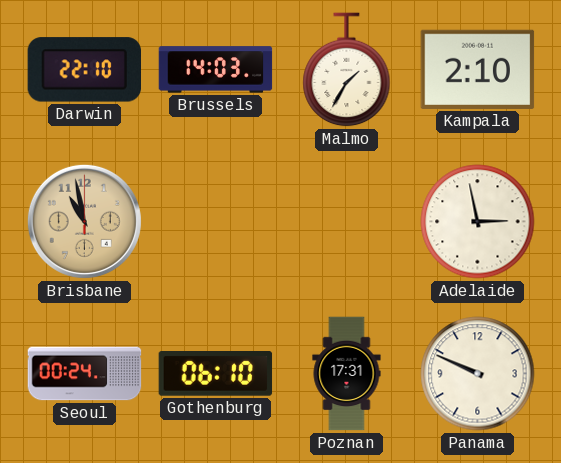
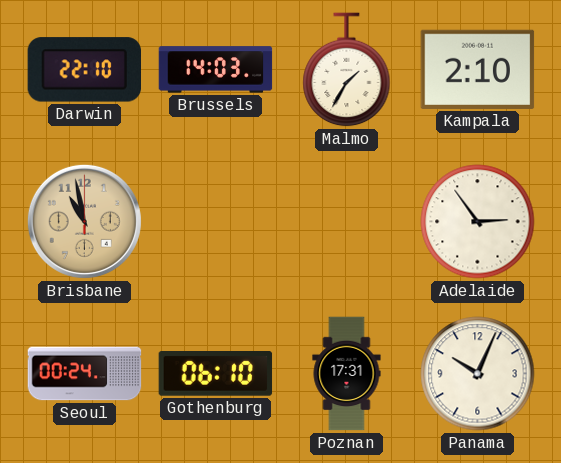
Adelaide: 2:58 -> 2:54
Panama: 9:49 -> 10:04
